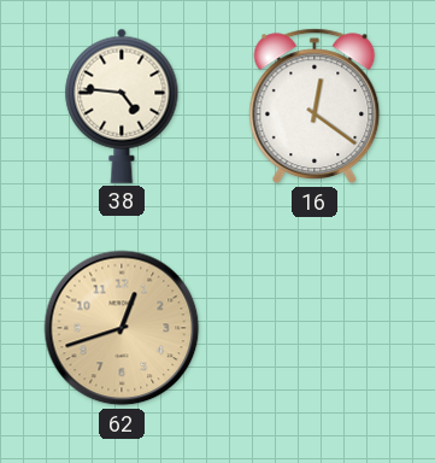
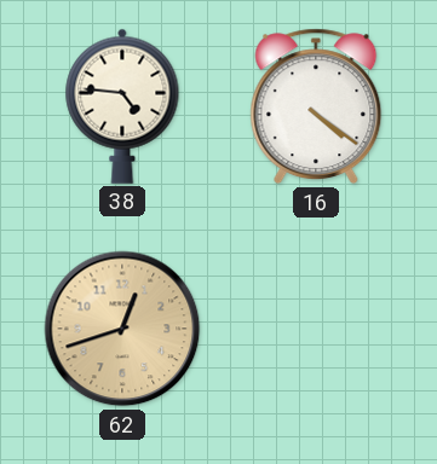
16: 12:21 -> 4:21
